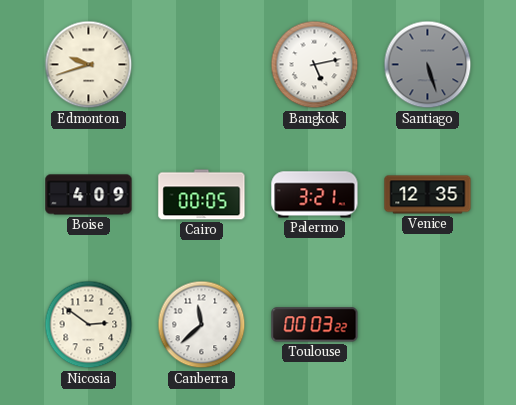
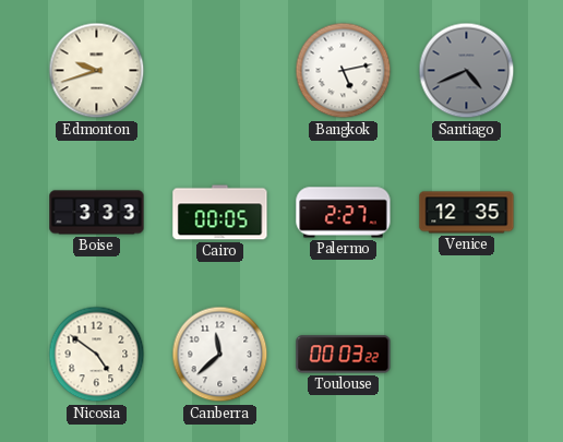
Santiago: 5:27 -> 4:41
Boise: 4:09 -> 3:33
Palermo: 3:21 -> 2:27
Nicosia: 2:51 -> 4:51
